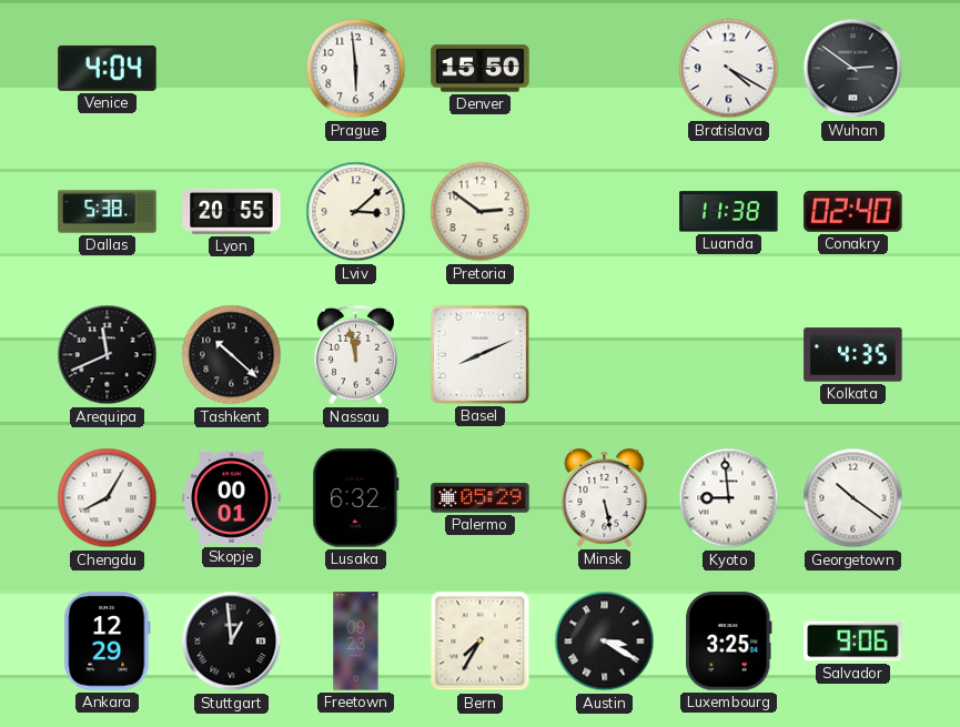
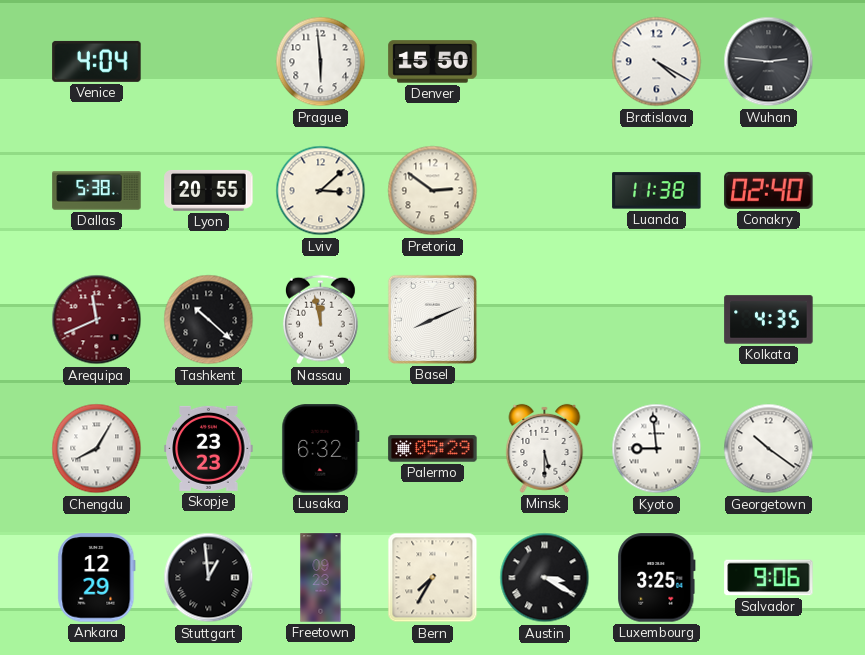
Wuhan: 2:51 -> 2:46
Arequipa dial: black -> burgundy
Skopje: 00:01 -> 23:23
Minsk: 5:28 -> 5:30
